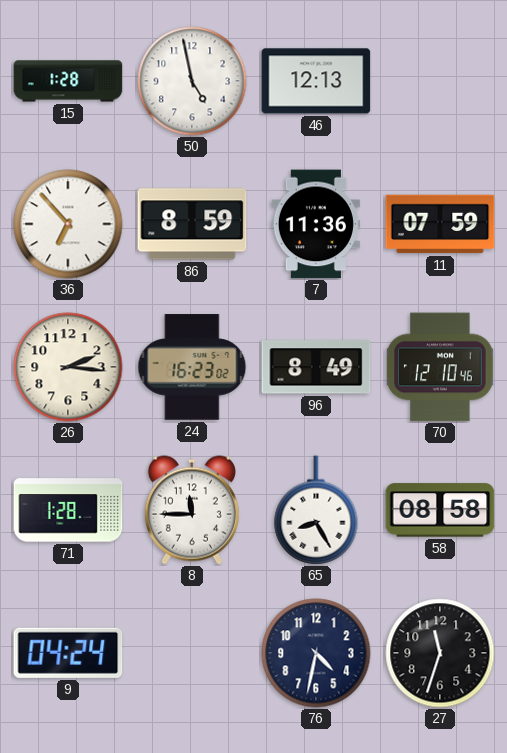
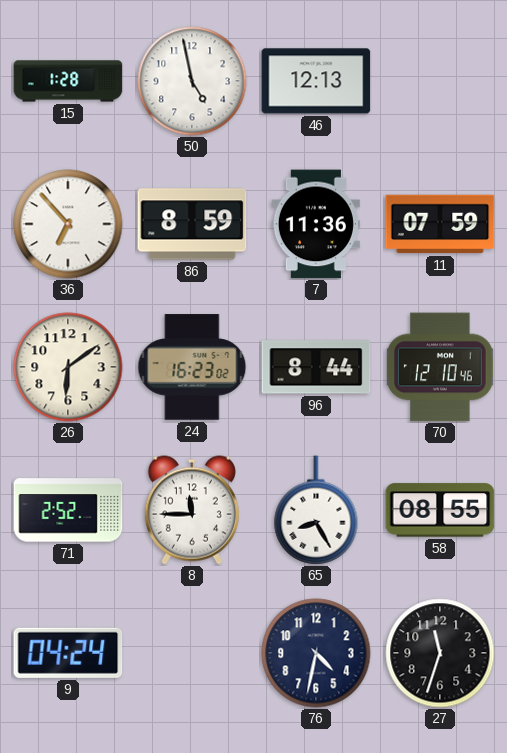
26: 2:16 -> 6:09
96: 8:49 -> 8:44
71: 1:28 -> 2:52
58: 08:58 -> 08:55
